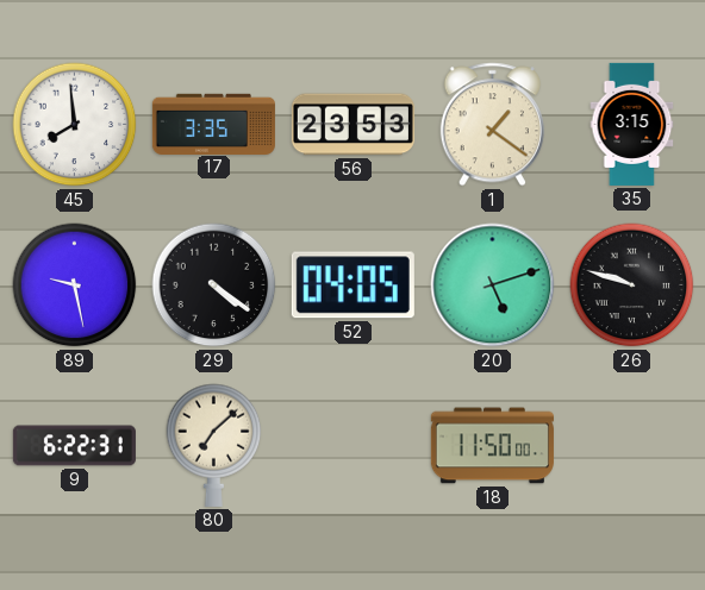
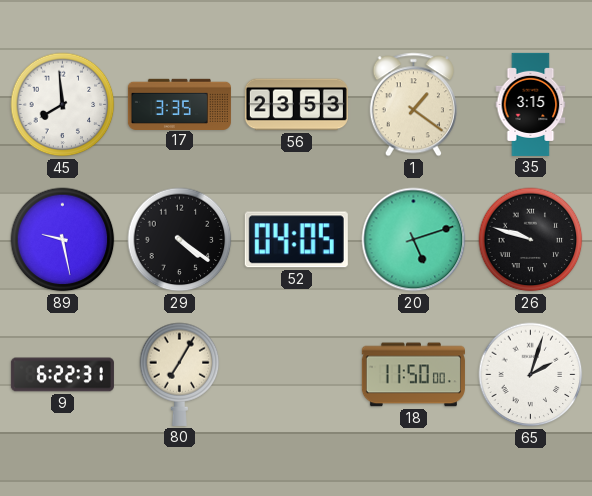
80: 7:08 -> 7:05
65: none -> 2:03
